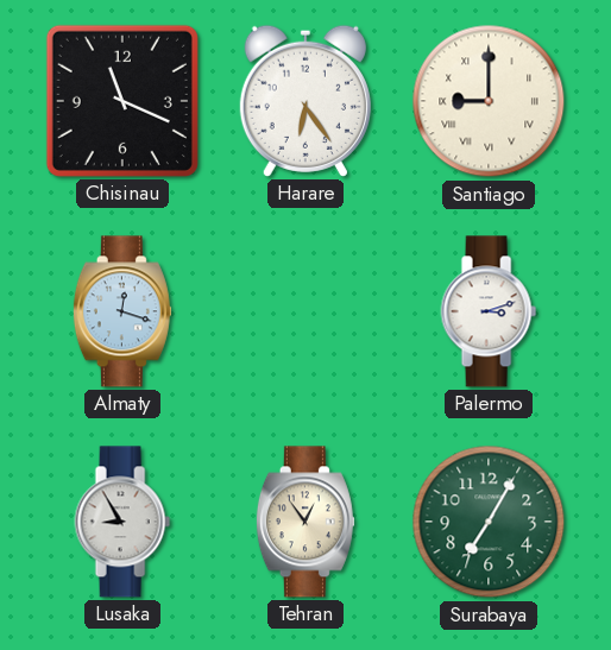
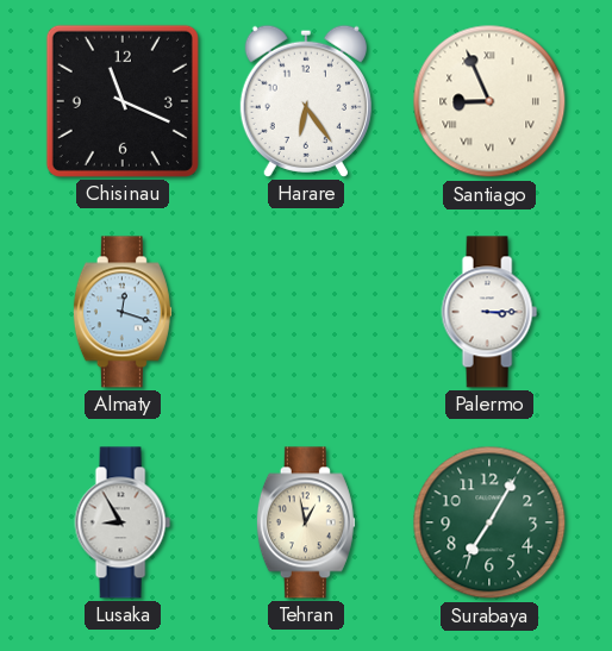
Santiago: 9:00 -> 8:56
Palermo: 3:12 -> 3:15
Tehran: 12:54 -> 12:58
